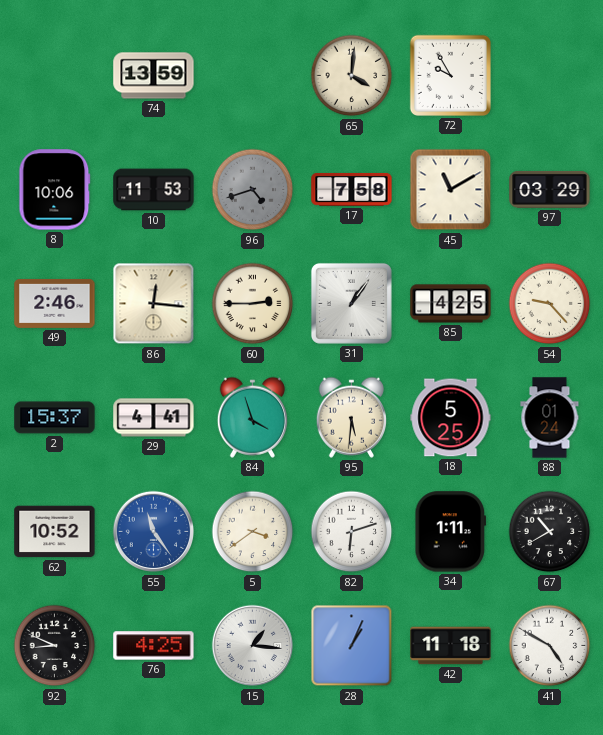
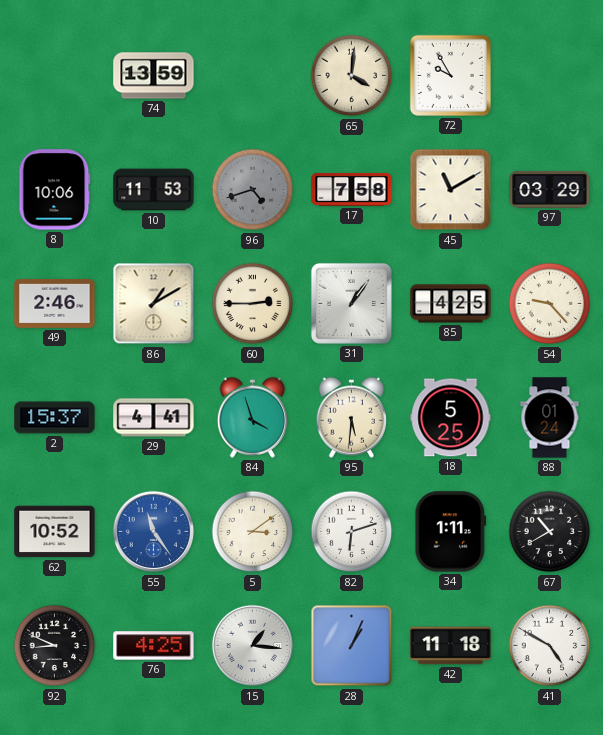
86: 12:16 -> 1:10
5: 3:39 -> 3:09
